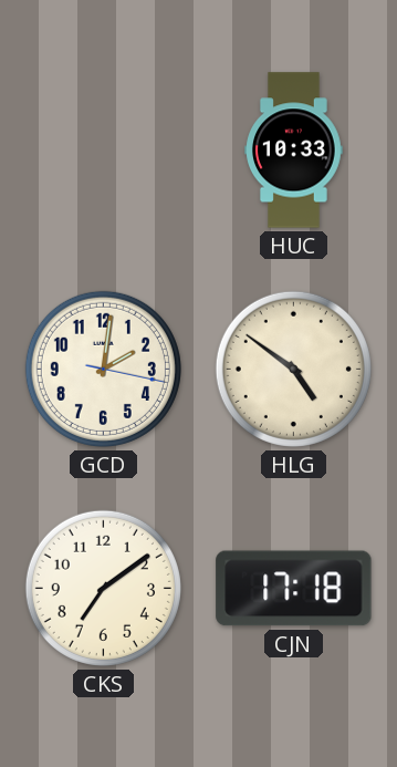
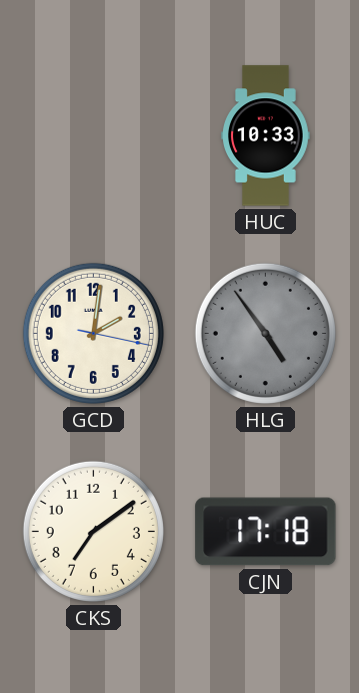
HLG: 4:51 -> 4:54
HLG dial: cream -> grey
